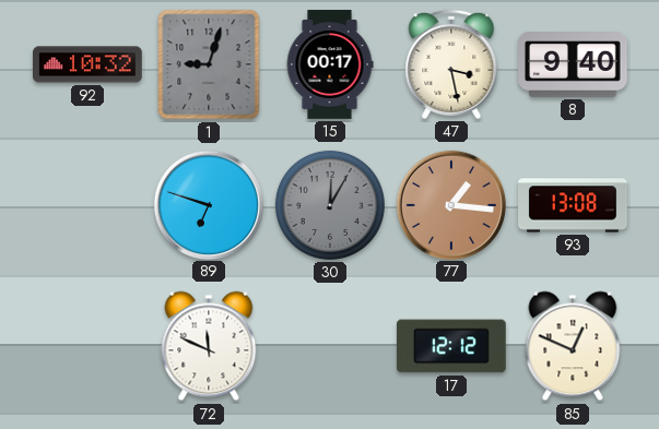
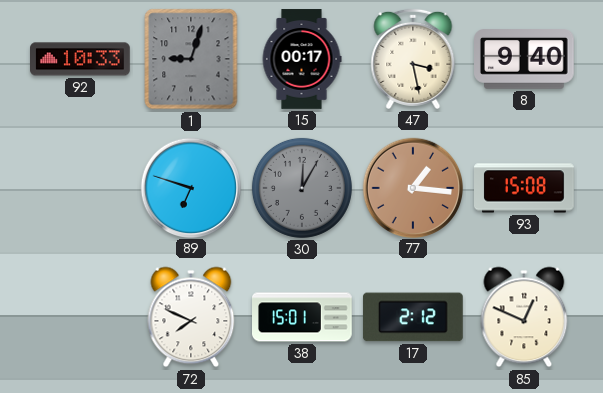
92: 10:32 -> 10:33
93: 13:08 -> 15:08
72: 11:49 -> 7:49
38: none -> 15:01
17: 12:12 -> 2:12
